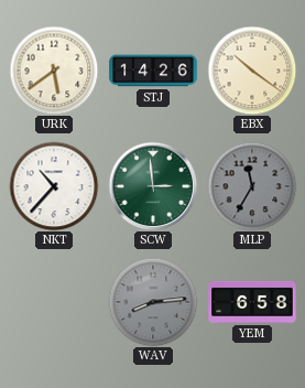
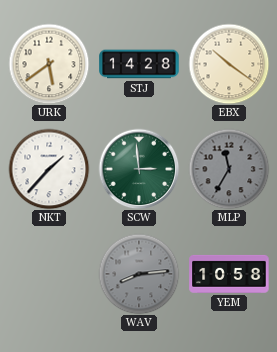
STJ: 14:26 -> 14:28
NKT: 10:37 -> 1:37
YEM: 6:58 -> 10:58
